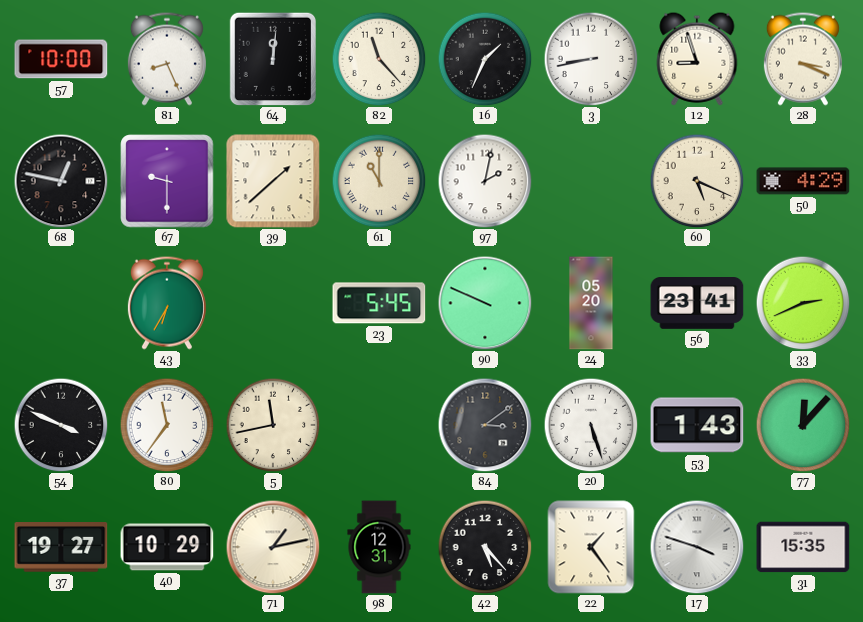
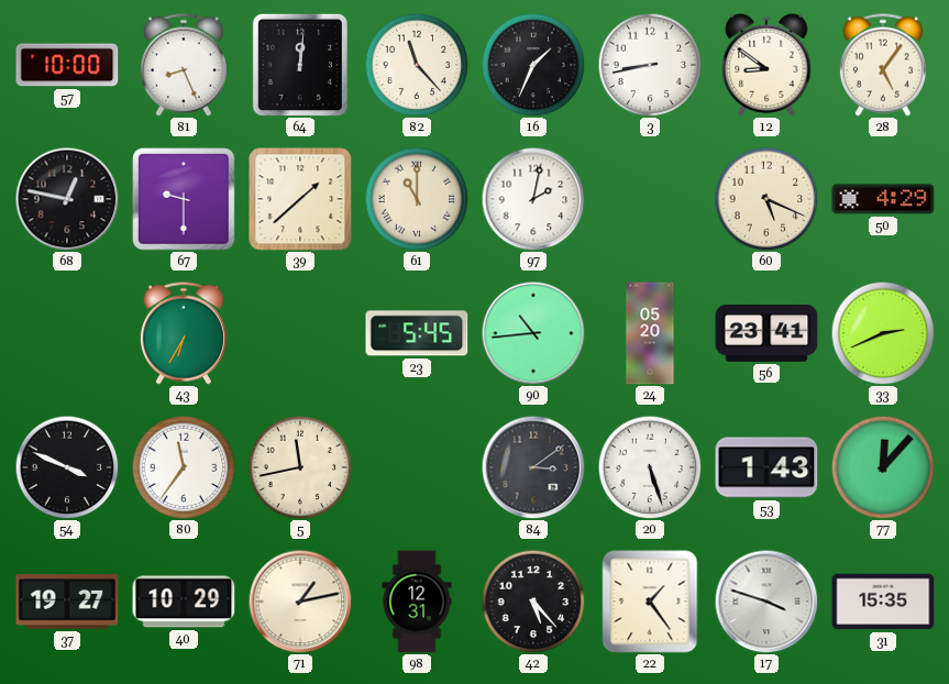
12: 8:57 -> 8:51
28: 3:19 -> 5:06
90: 9:49 -> 10:44
